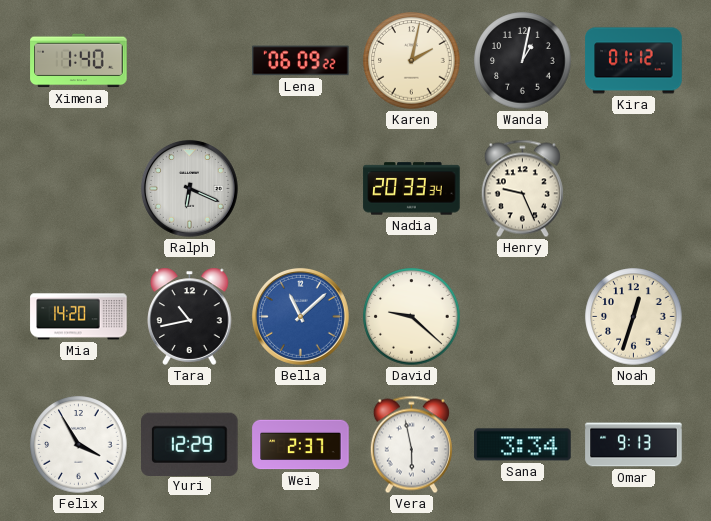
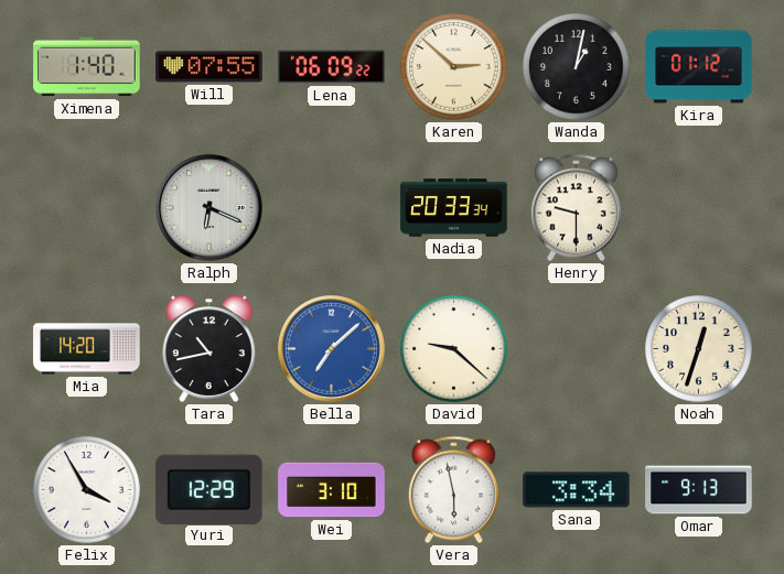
Will: none -> 07:55
Karen: 2:02 -> 2:52
Henry: 9:26 -> 9:30
Bella: 11:08 -> 7:08
Wei: 2:37 -> 3:10
